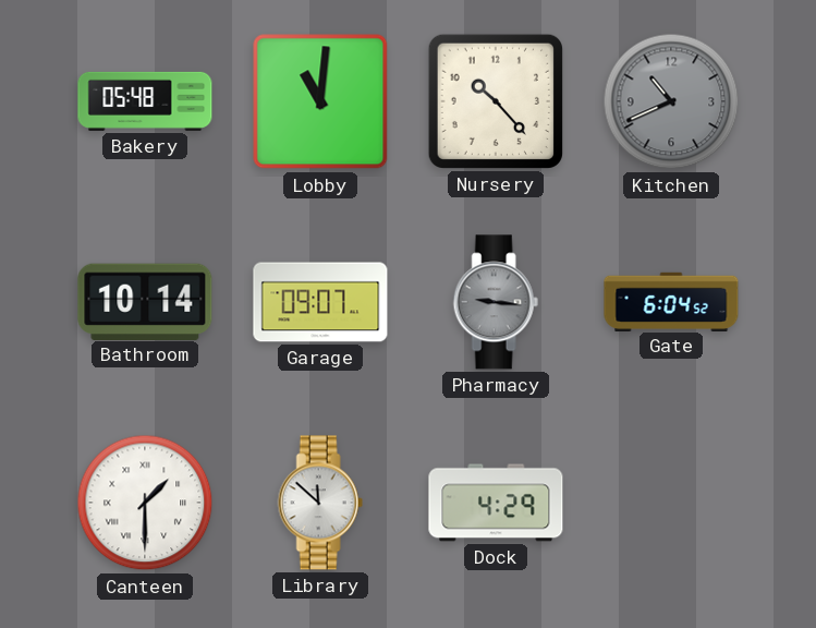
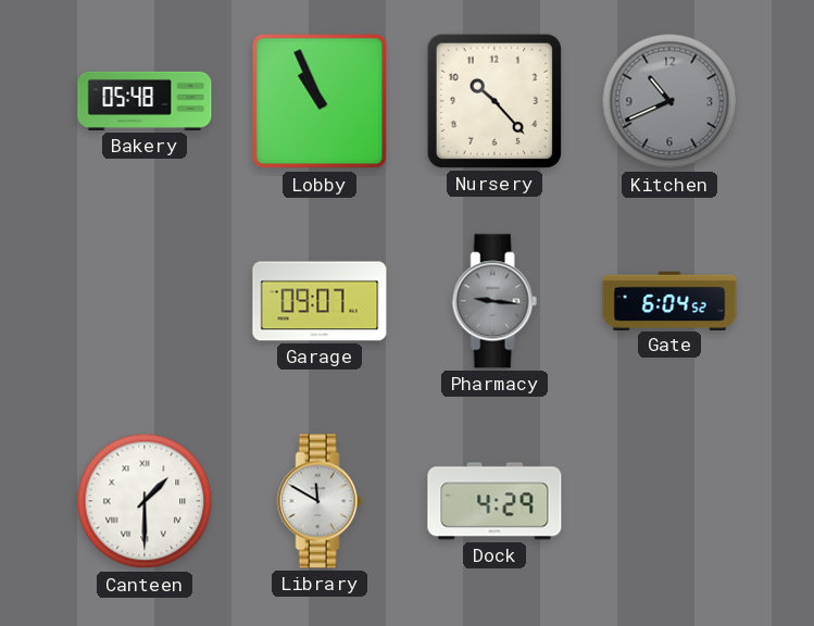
Lobby: 11:01 -> 10:56
Bathroom: 10:14 -> none
Library: 11:52 -> 11:50
